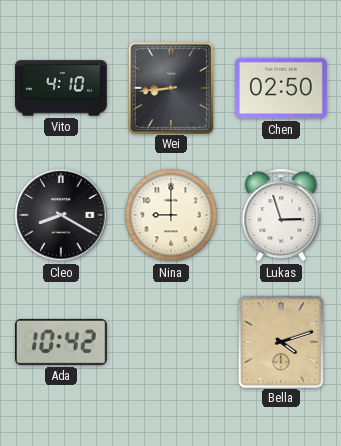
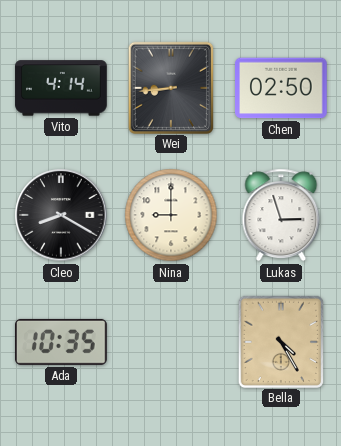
Vito: 4:10 -> 4:14
Ada: 10:42 -> 10:35
Bella: 4:12 -> 4:25
